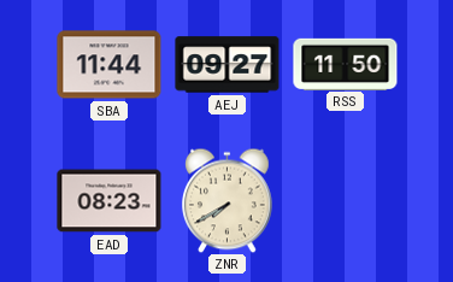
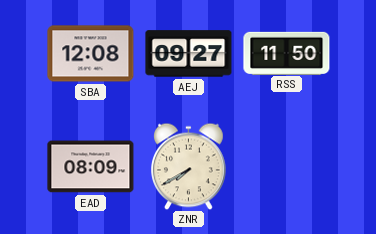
SBA: 11:44 -> 12:08
EAD: 08:23 -> 08:09
